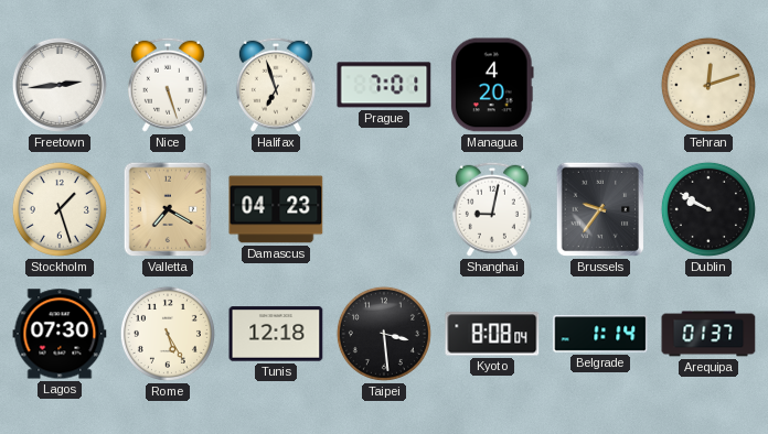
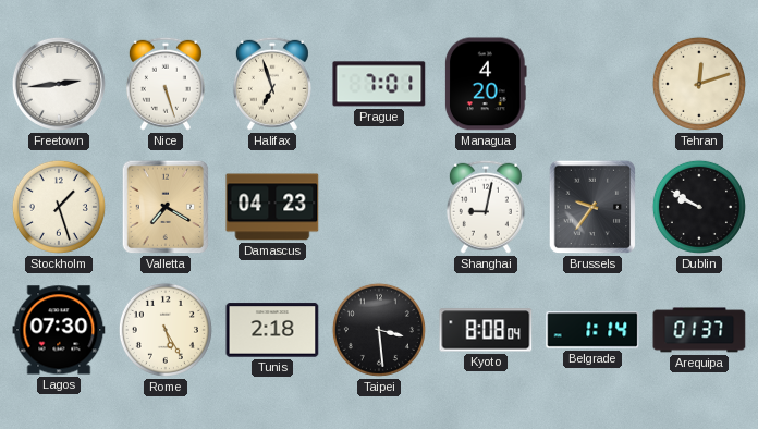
Tunis: 12:18 -> 2:18
